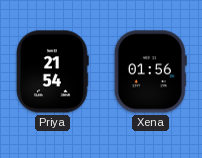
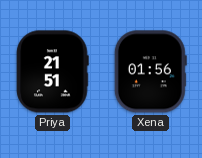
Priya: 21:54 -> 21:51
